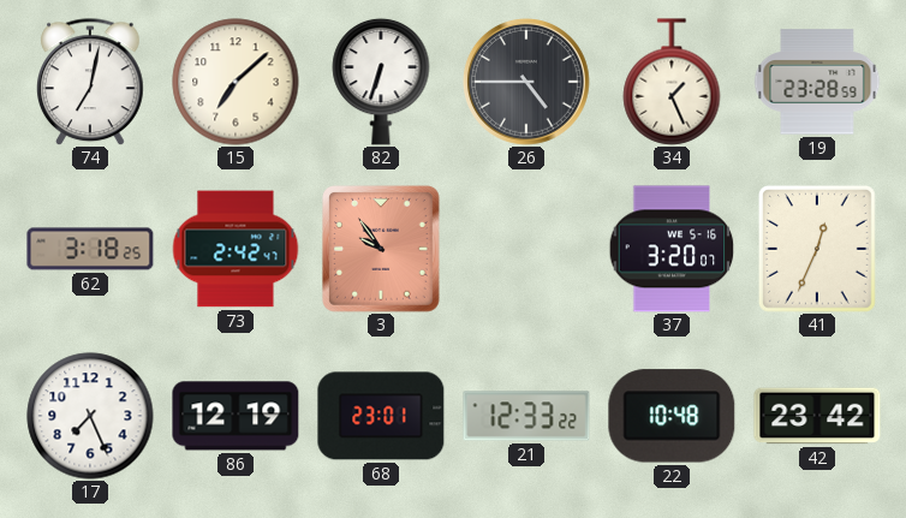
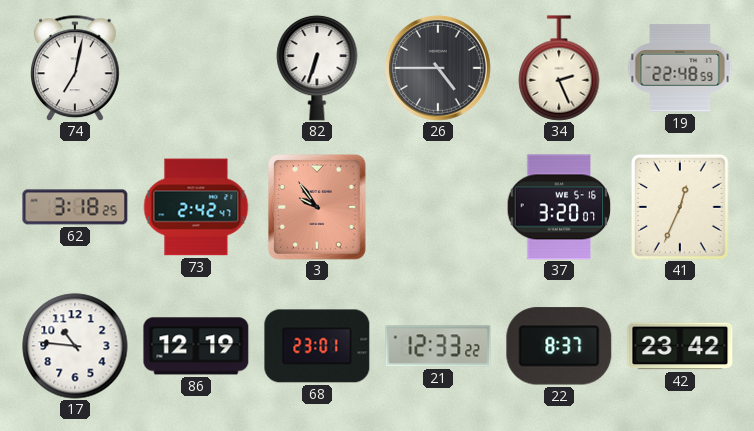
15: 7:08 -> none
34: 1:26 -> 2:26
19: 23:28 -> 22:48
17: 7:26 -> 10:46
22: 10:48 -> 8:37
